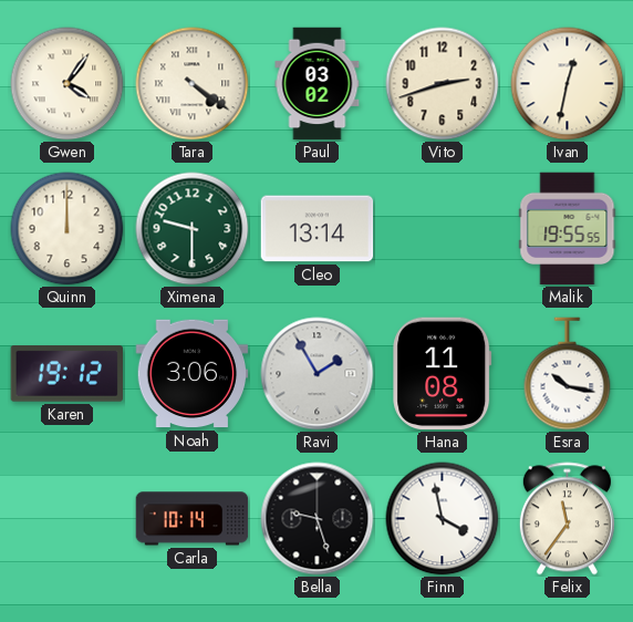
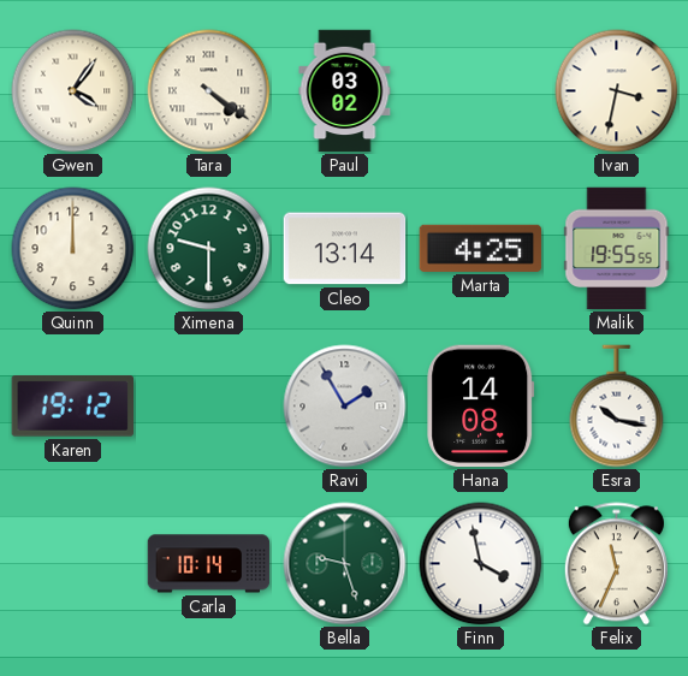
Vito: 2:42 -> none
Ivan: 12:32 -> 3:32
Marta: none -> 4:25
Noah: 3:06 -> none
Hana: 11:08 -> 14:08
Bella dial: black -> green
Felix: 11:36 -> 11:34
